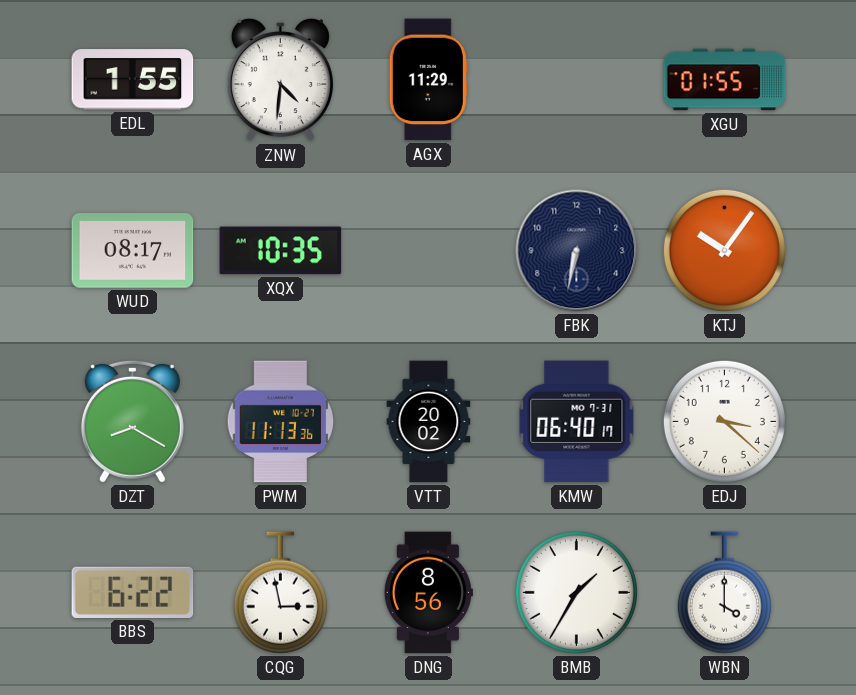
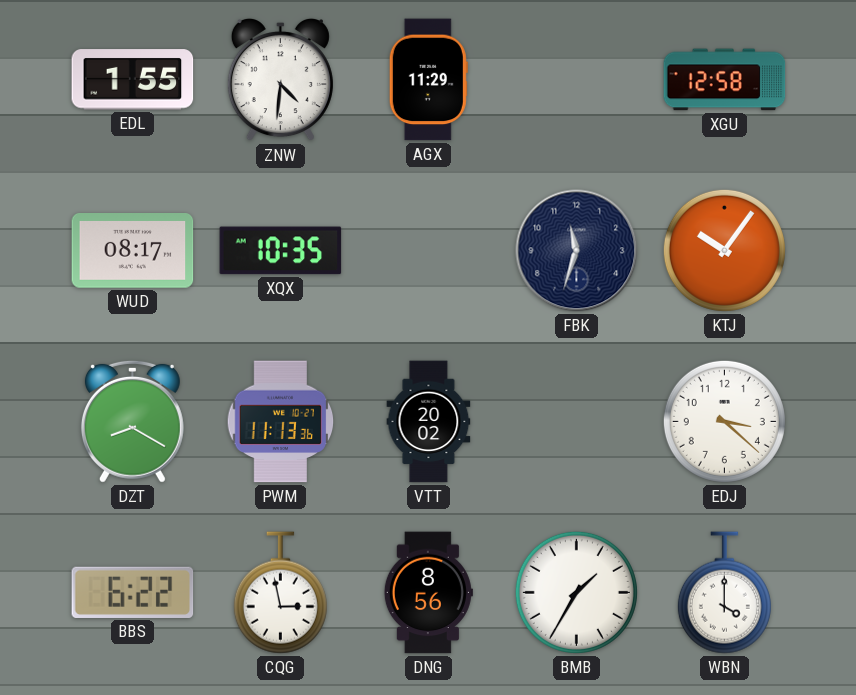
XGU: 01:55 -> 12:58
FBK: 6:32 -> 11:33
KMW: 06:40 -> none
